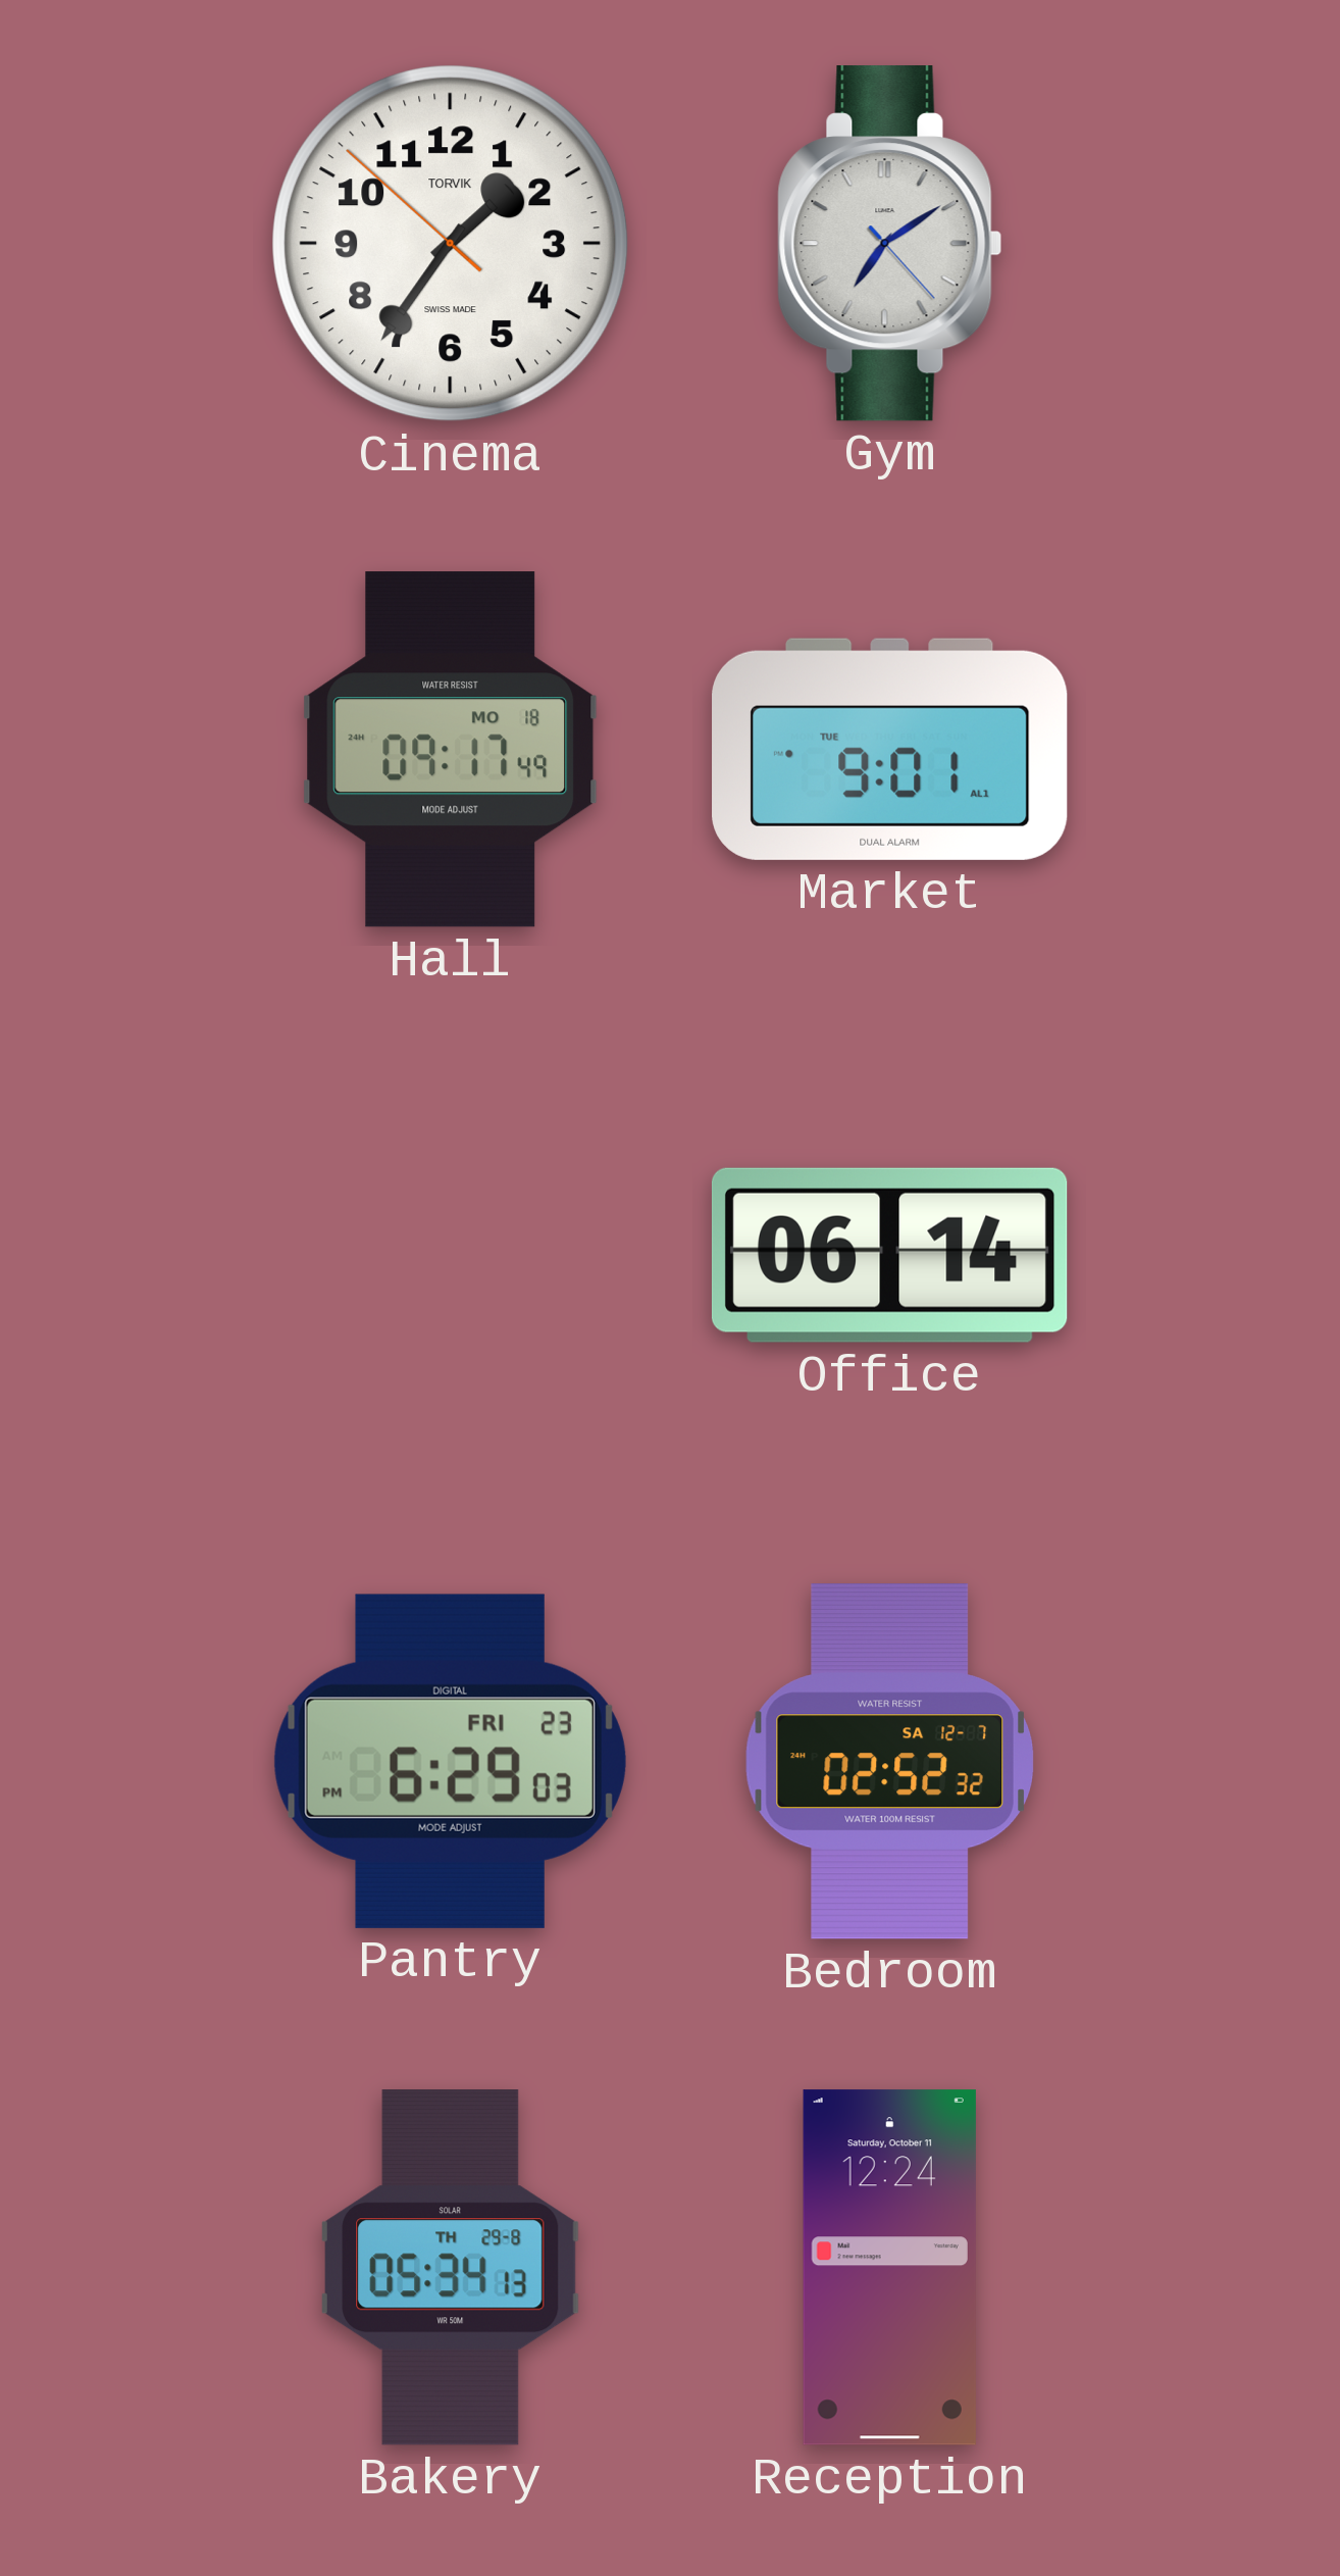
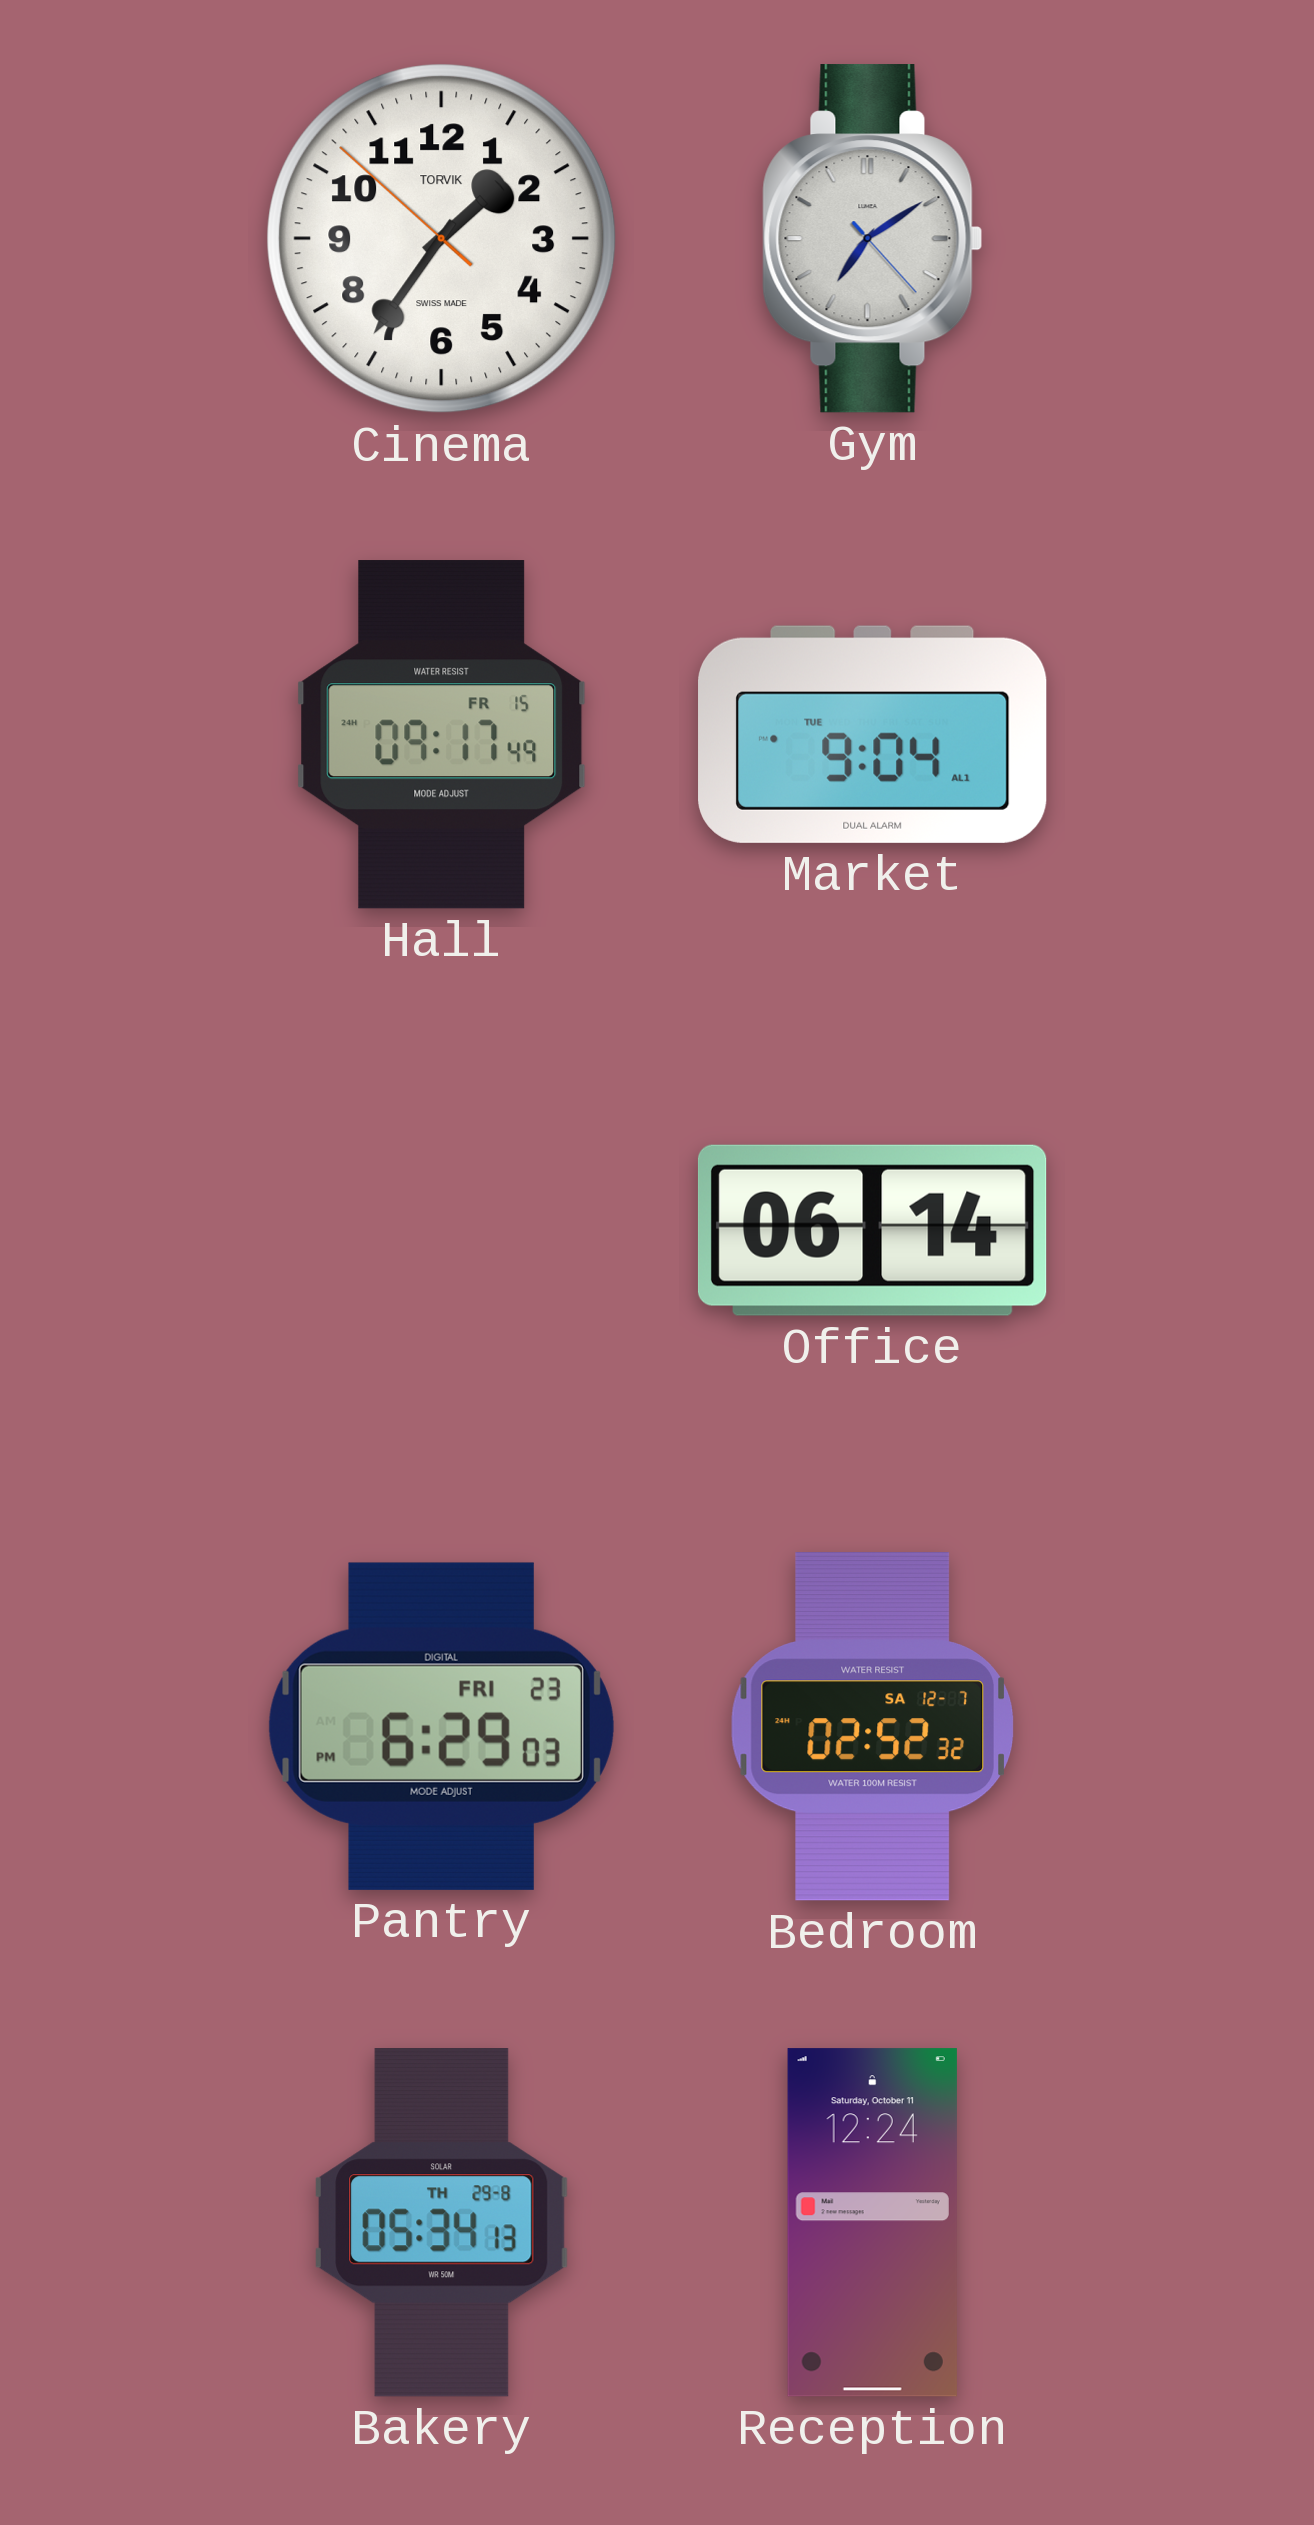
Hall date: MO 18 -> FR 15
Market: 9:01 -> 9:04
